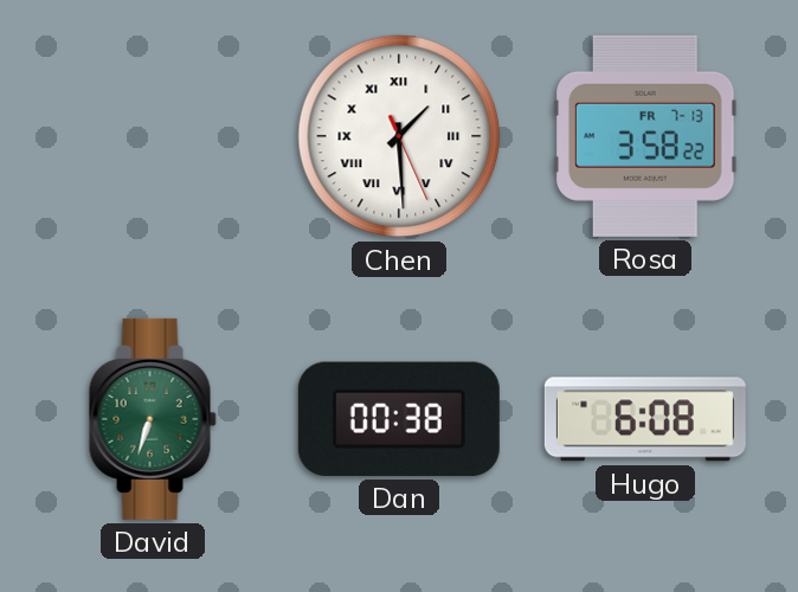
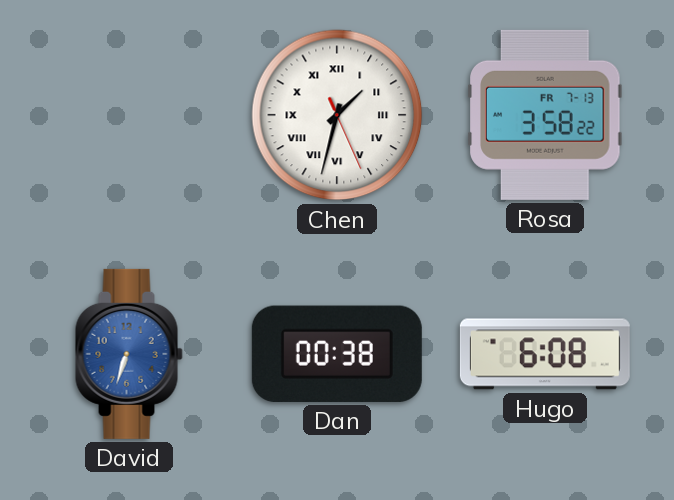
Chen: 1:29 -> 1:32
David dial: green -> blue
